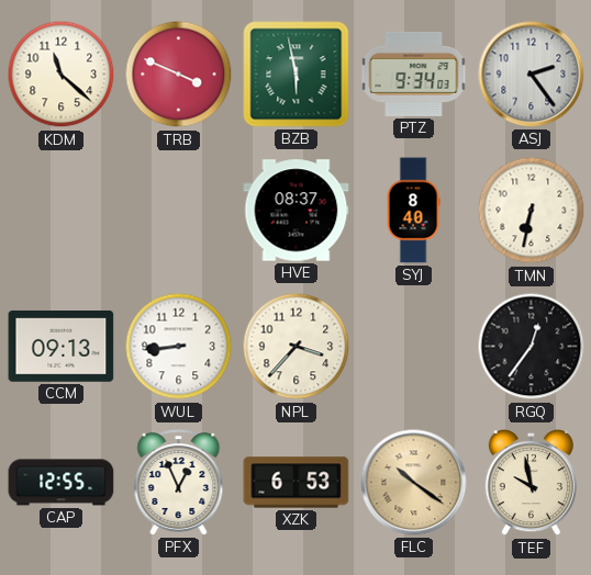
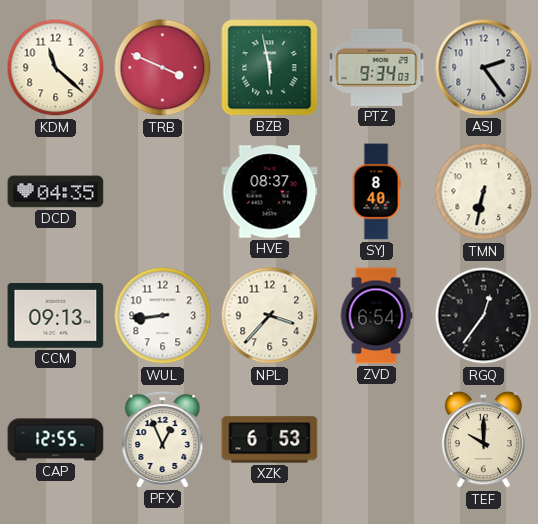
DCD: none -> 04:35
ZVD: none -> 6:54
FLC: 10:21 -> none
TEF: 9:58 -> 10:00
